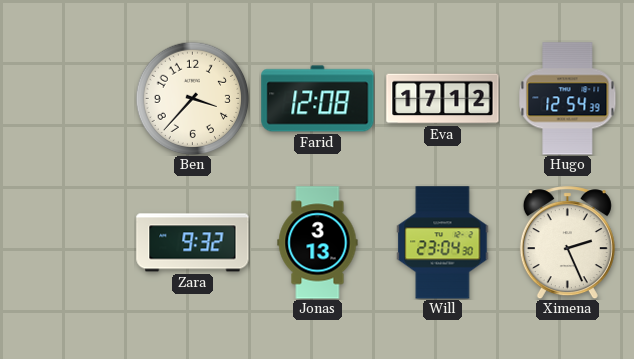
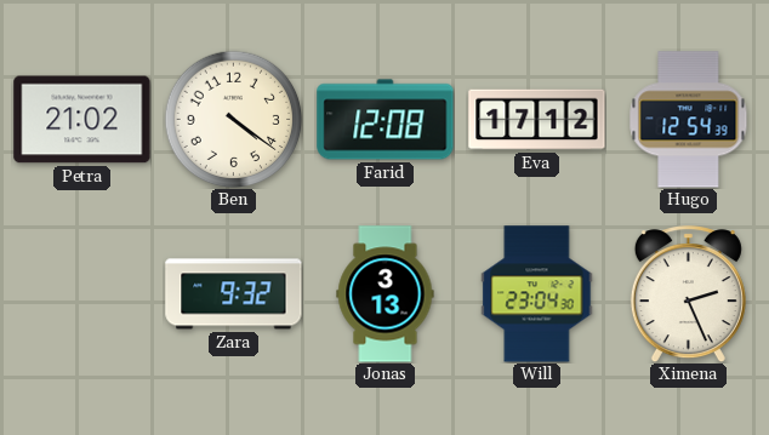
Petra: none -> 21:02
Ben: 3:37 -> 4:21
